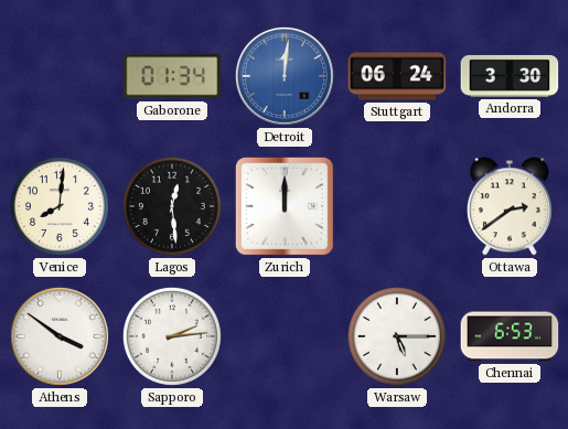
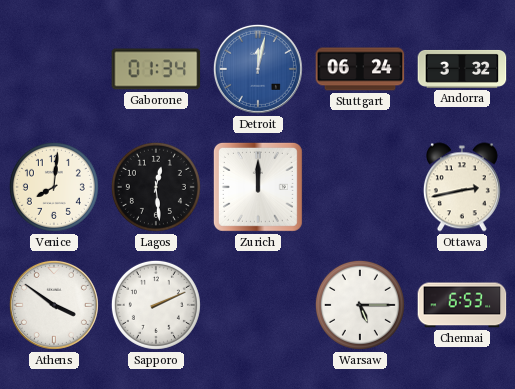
Detroit: 12:01 -> 12:02
Andorra: 3:30 -> 3:32
Ottawa: 2:39 -> 2:43
Sapporo: 2:14 -> 2:11
